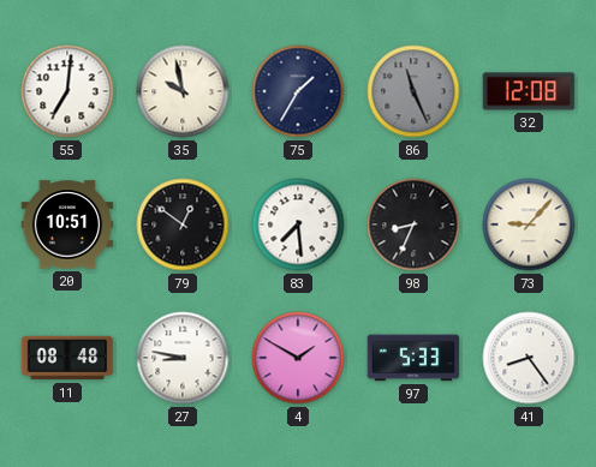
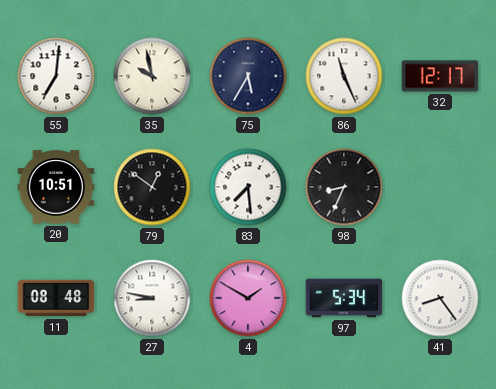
75: 1:35 -> 5:35
86 dial: grey -> white
32: 12:08 -> 12:17
73: 9:07 -> none
97: 5:33 -> 5:34
